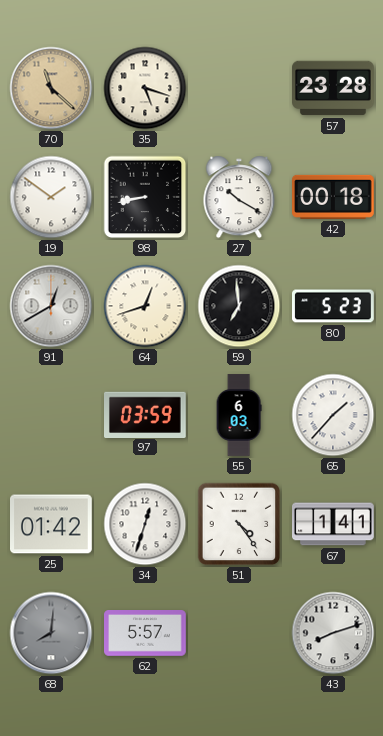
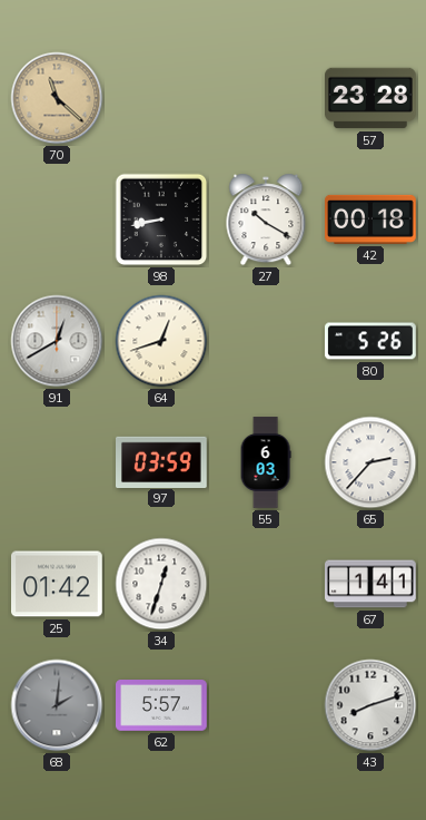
35: 5:18 -> none
19: 1:51 -> none
59: 6:59 -> none
80: 5:23 -> 5:26
65: 1:37 -> 2:37
51: 4:24 -> none
68: 8:01 -> 2:01
